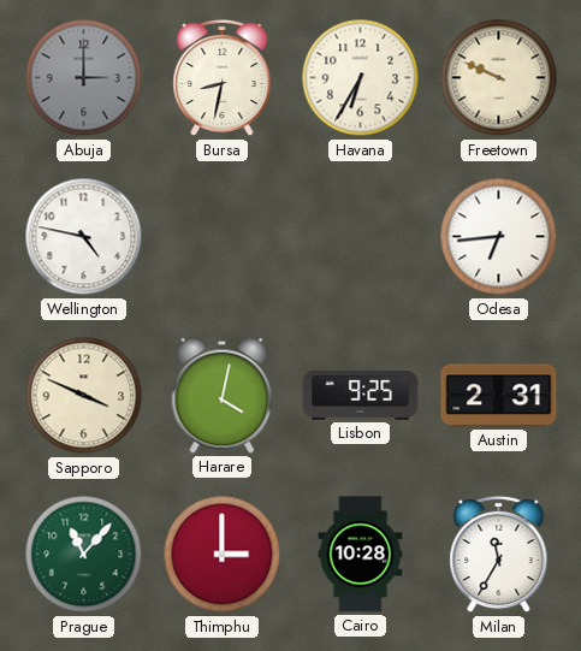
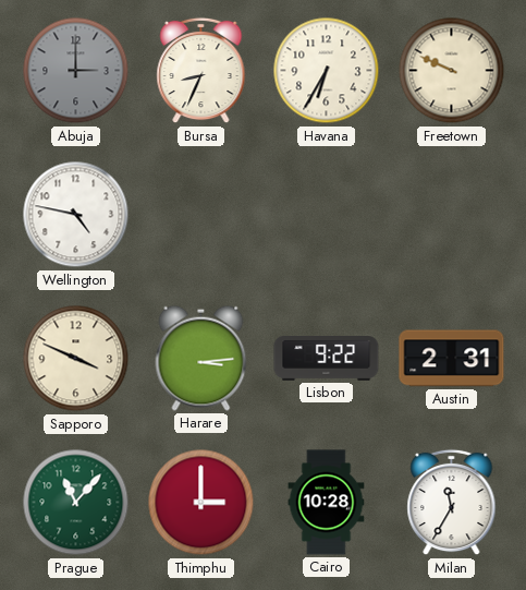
Bursa: 8:32 -> 8:34
Odesa: 6:44 -> none
Harare: 4:02 -> 3:14
Lisbon: 9:25 -> 9:22
